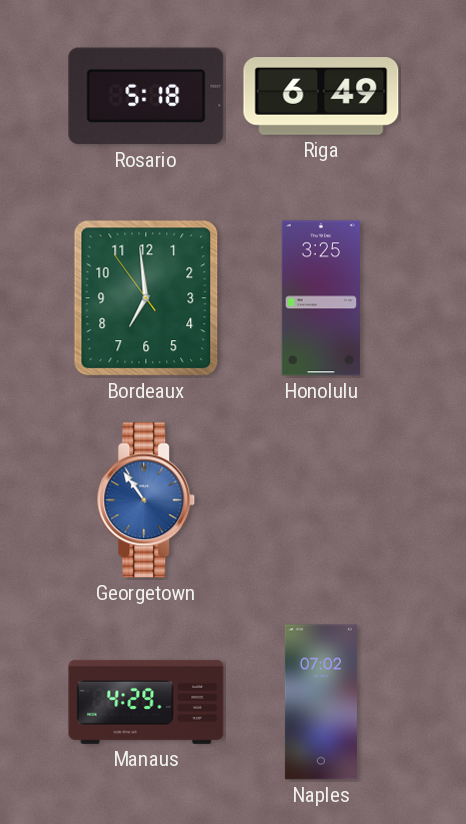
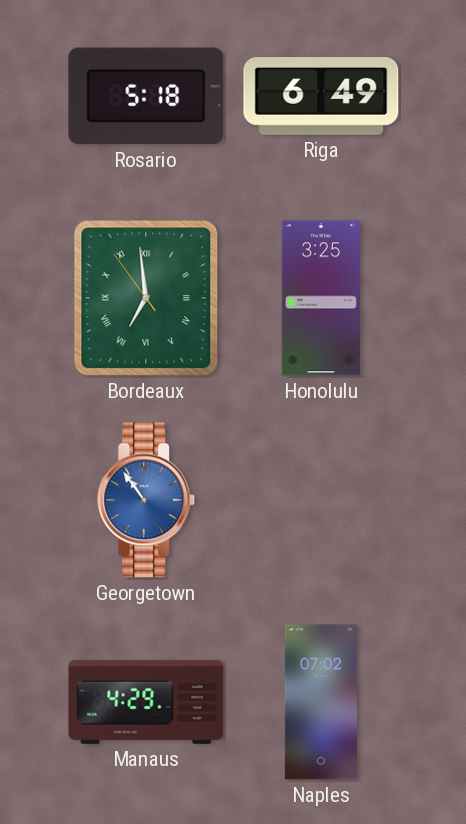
Bordeaux numerals: Arabic -> Roman
